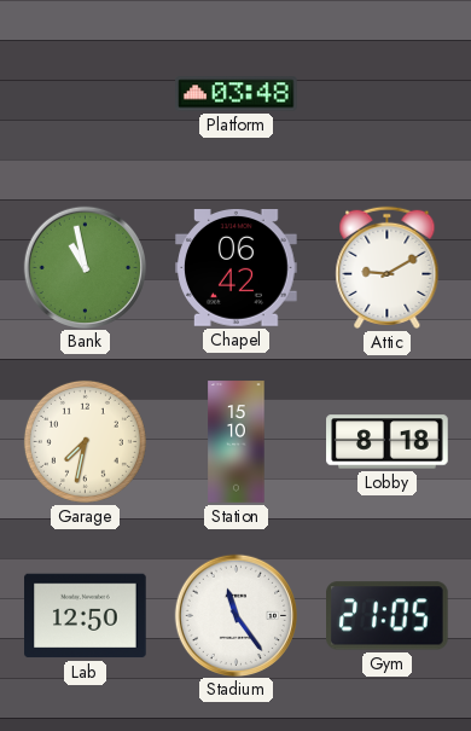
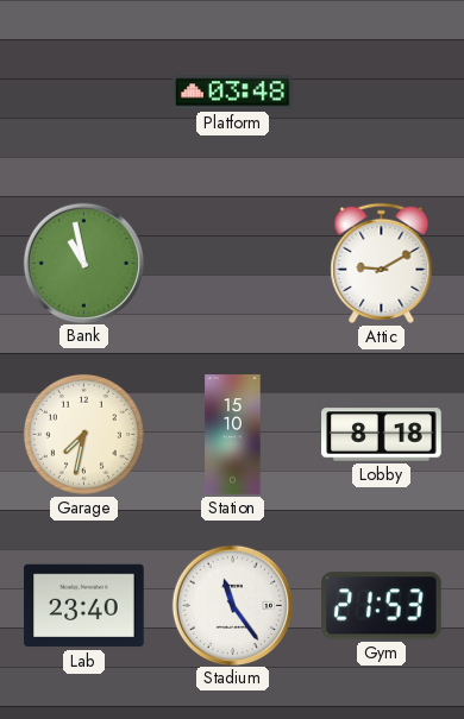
Chapel: 06:42 -> none
Lab: 12:50 -> 23:40
Gym: 21:05 -> 21:53
